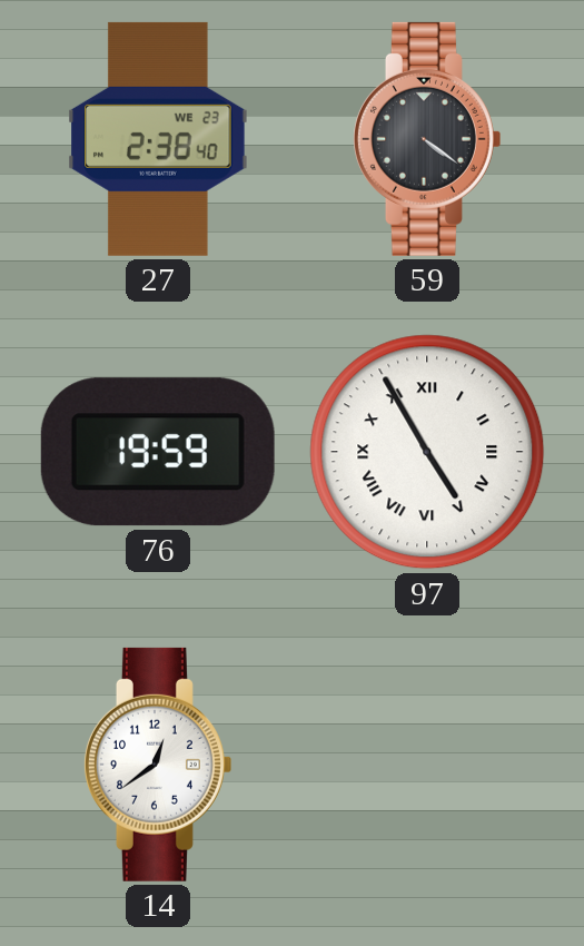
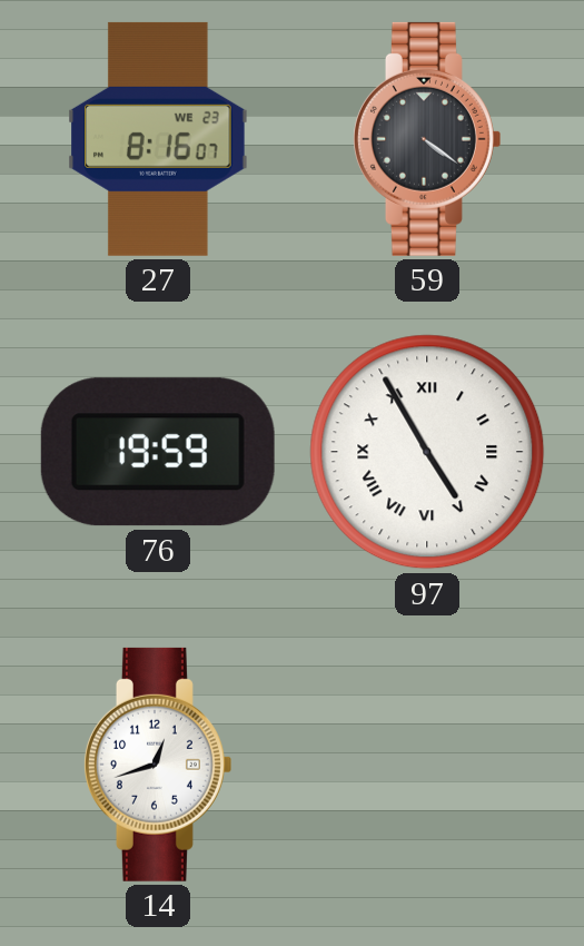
27: 2:38 -> 8:16
14: 12:39 -> 12:42
